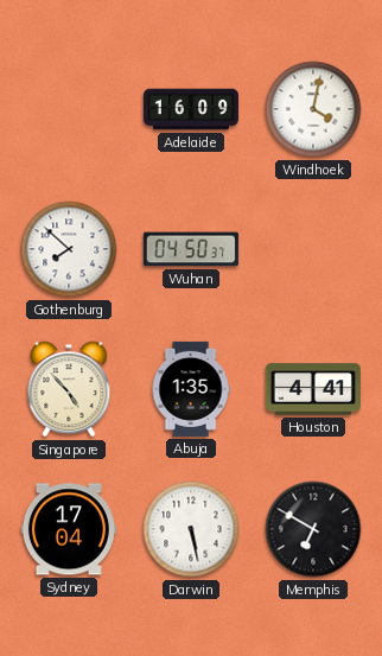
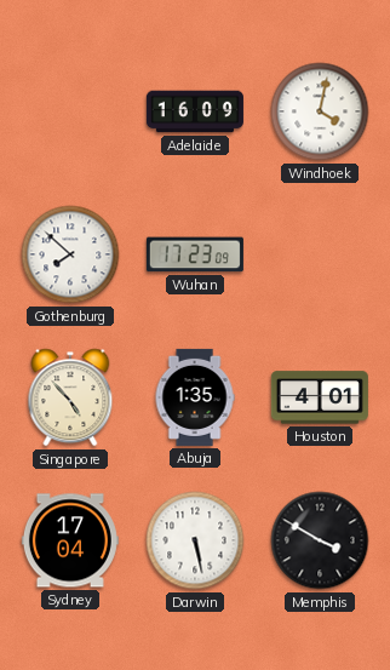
Wuhan: 04:50 -> 17:23
Houston: 4:41 -> 4:01
Memphis: 6:50 -> 3:50
